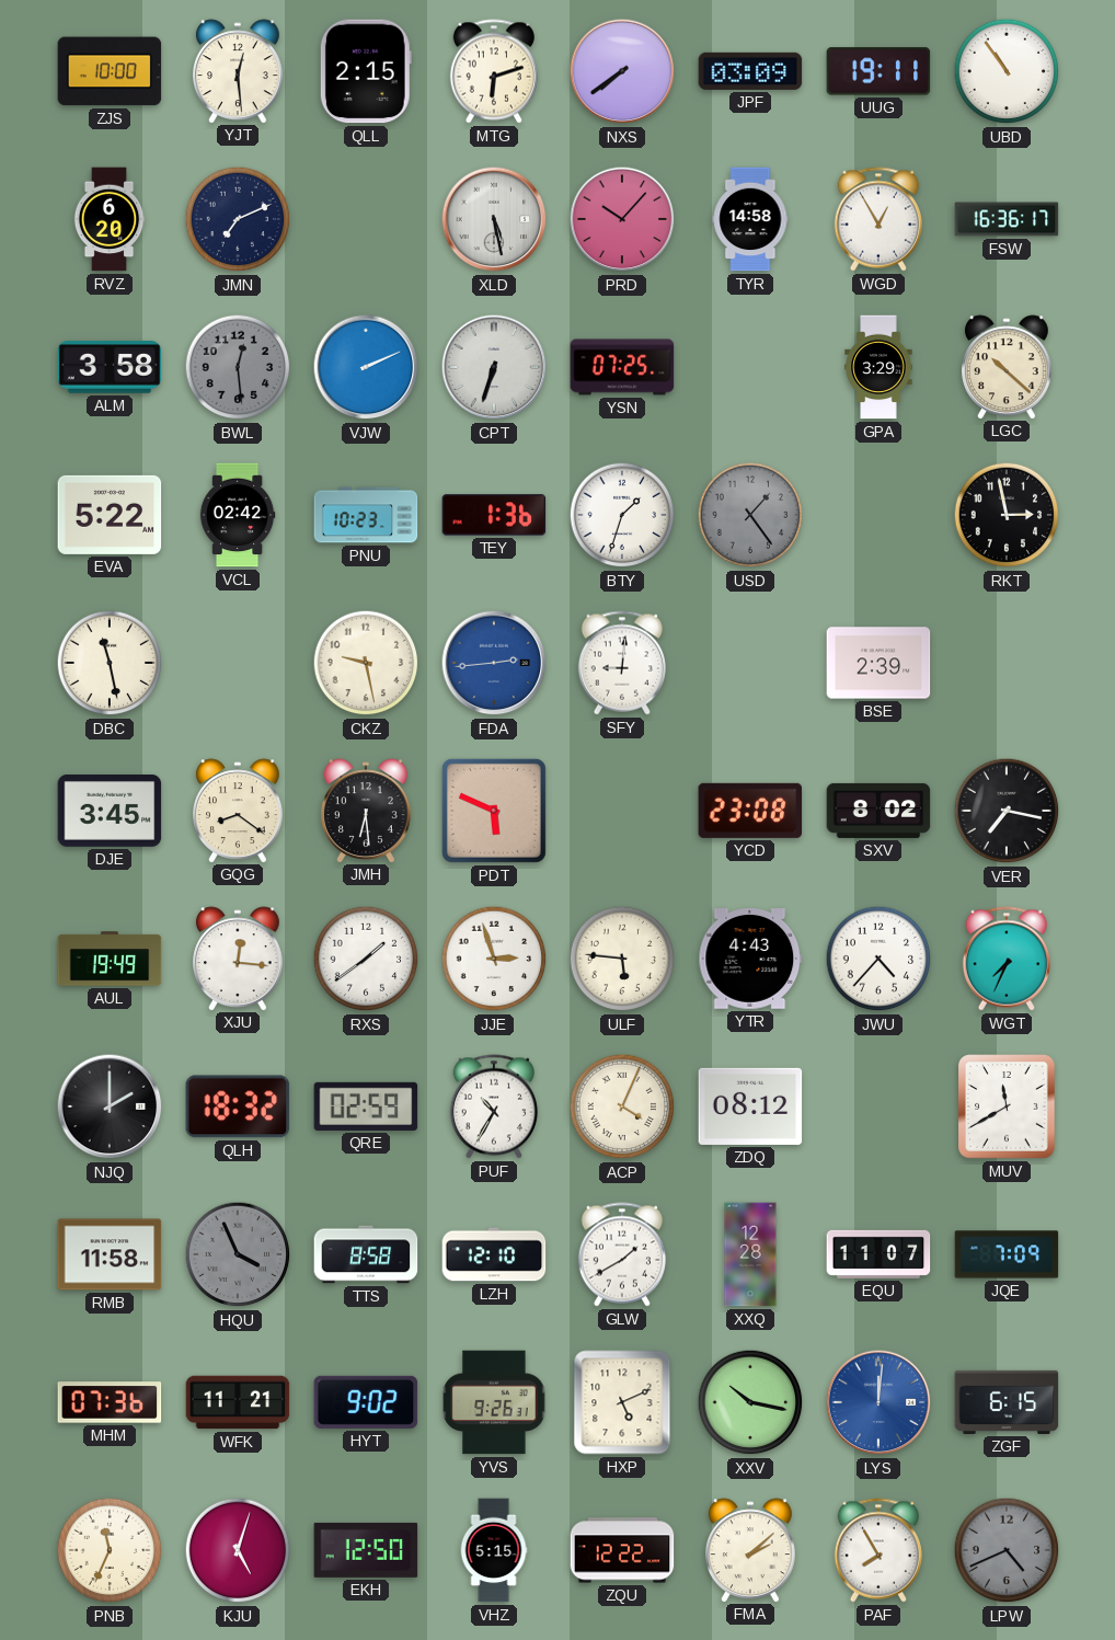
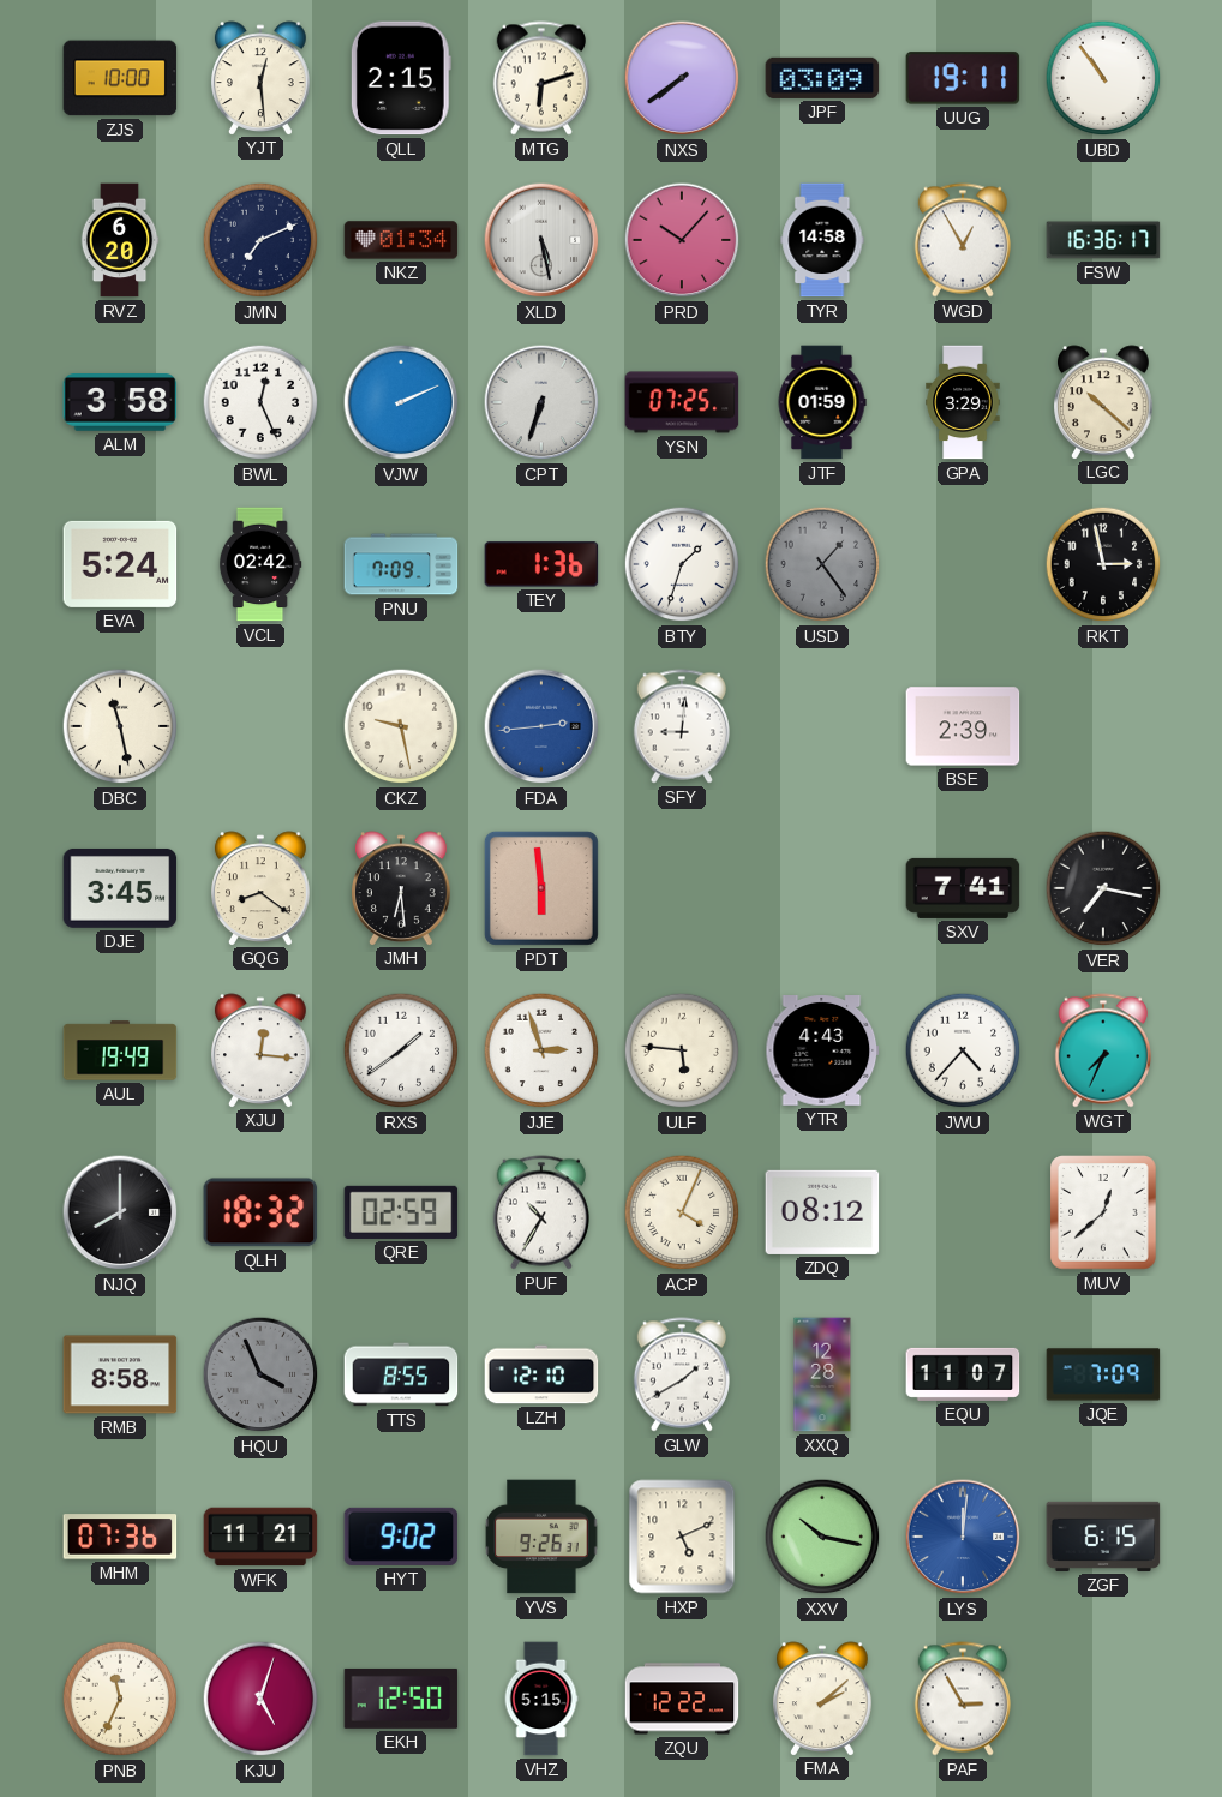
NKZ: none -> 01:34
BWL: 12:29 -> 12:26
BWL dial: grey -> white
JTF: none -> 01:59
EVA: 5:22 -> 5:24
PNU: 10:23 -> 7:09
PDT: 5:49 -> 5:59
YCD: 23:08 -> none
SXV: 8:02 -> 7:41
NJQ: 2:00 -> 8:00
MUV: 11:40 -> 12:38
RMB: 11:58 -> 8:58
TTS: 8:58 -> 8:55
PAF: 7:55 -> 2:55
LPW: 4:41 -> none
